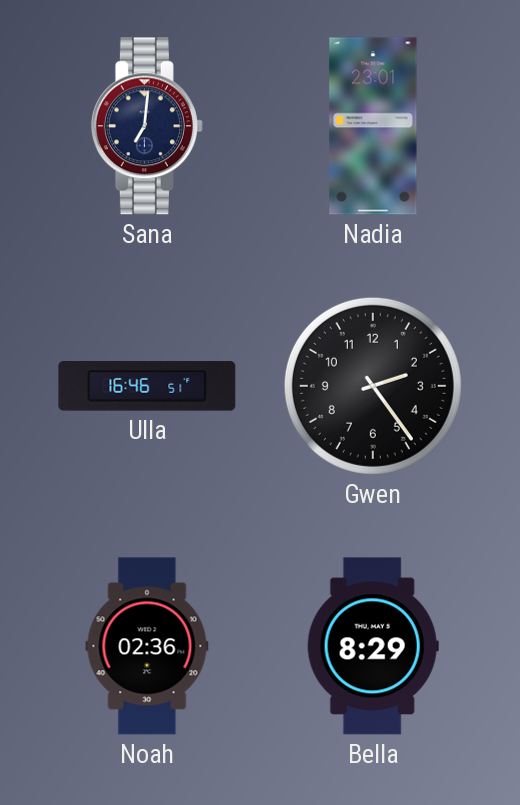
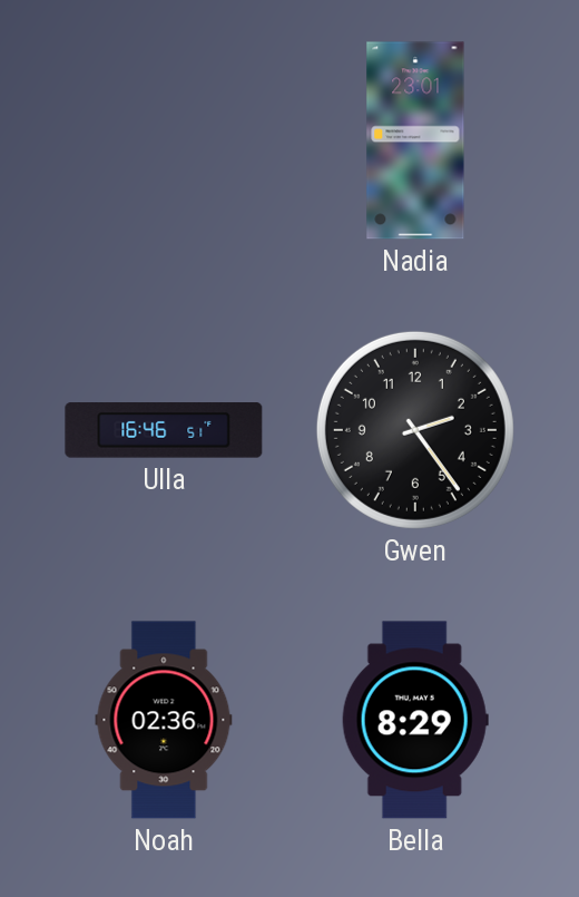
Sana: 7:01 -> none
